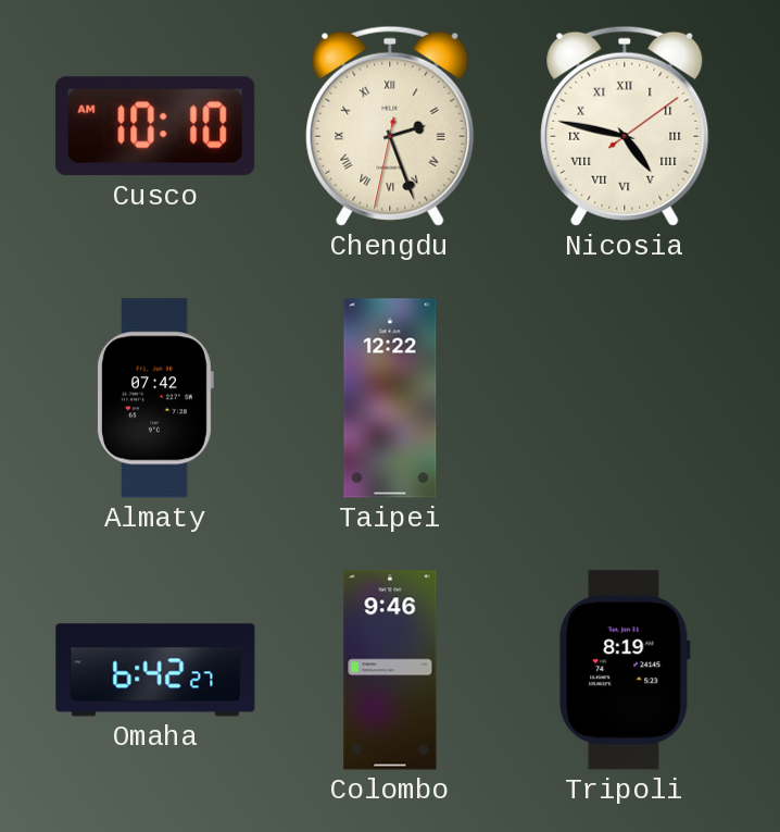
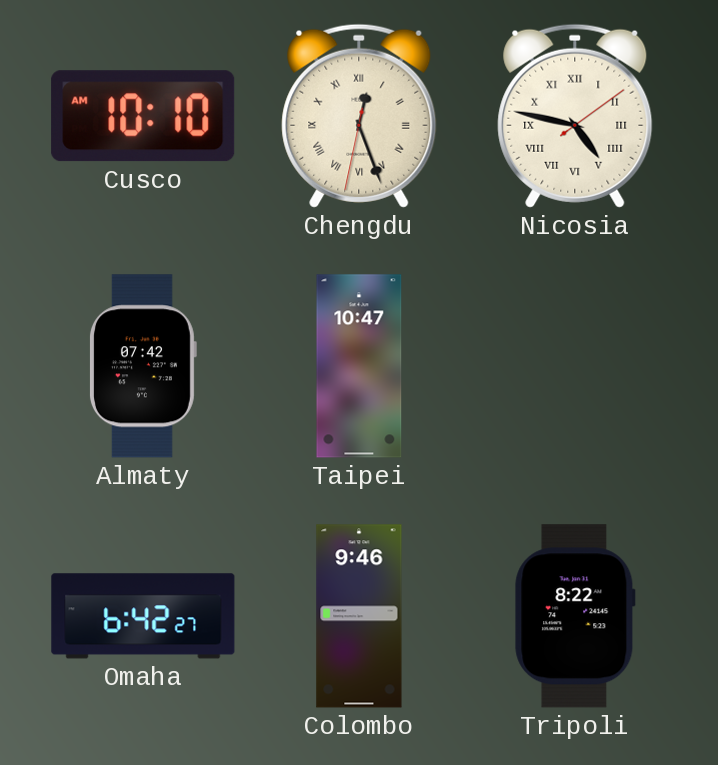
Chengdu: 2:26 -> 12:26
Taipei: 12:22 -> 10:47
Tripoli: 8:19 -> 8:22
